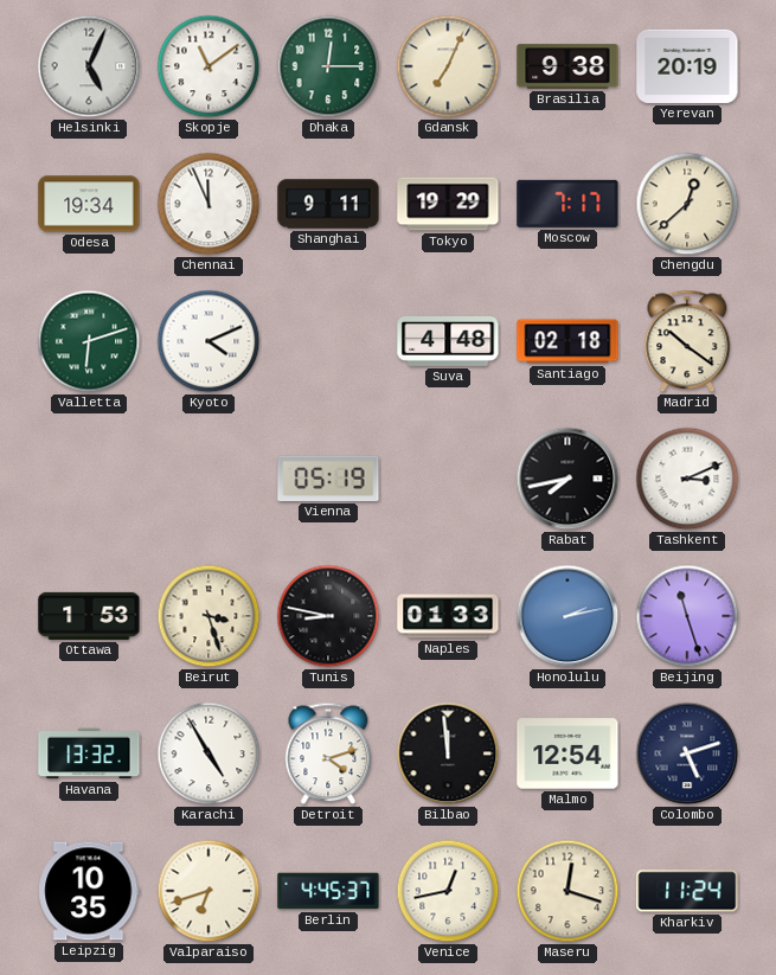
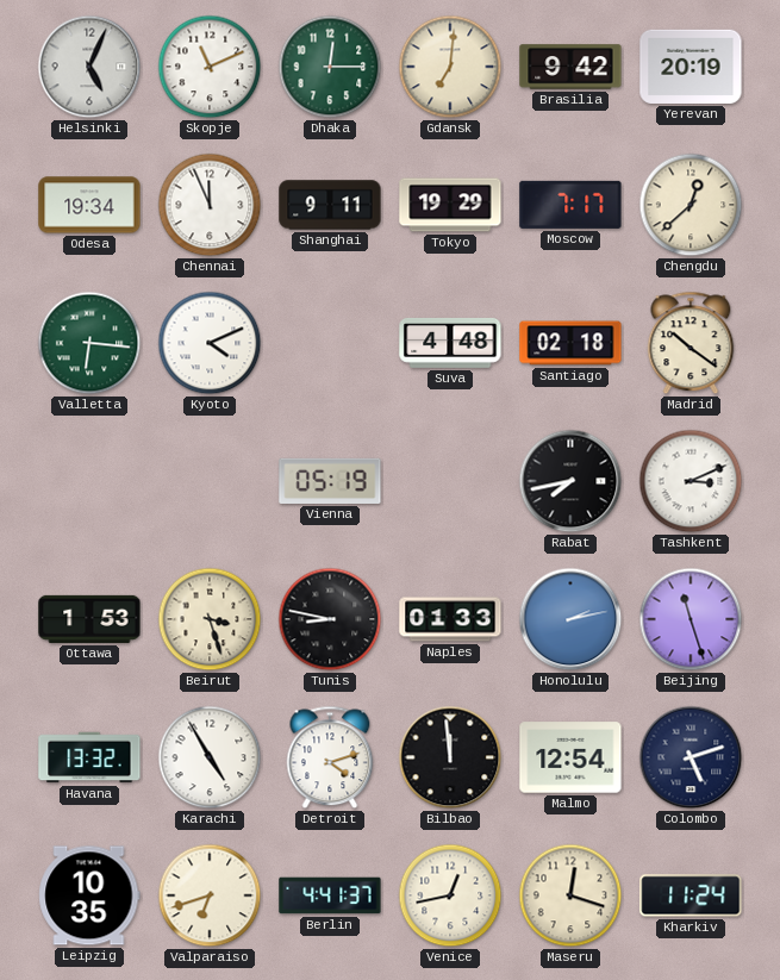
Skopje: 11:09 -> 11:11
Gdansk: 7:04 -> 7:01
Brasilia: 9:38 -> 9:42
Valletta: 6:12 -> 6:16
Berlin: 4:45 -> 4:41
